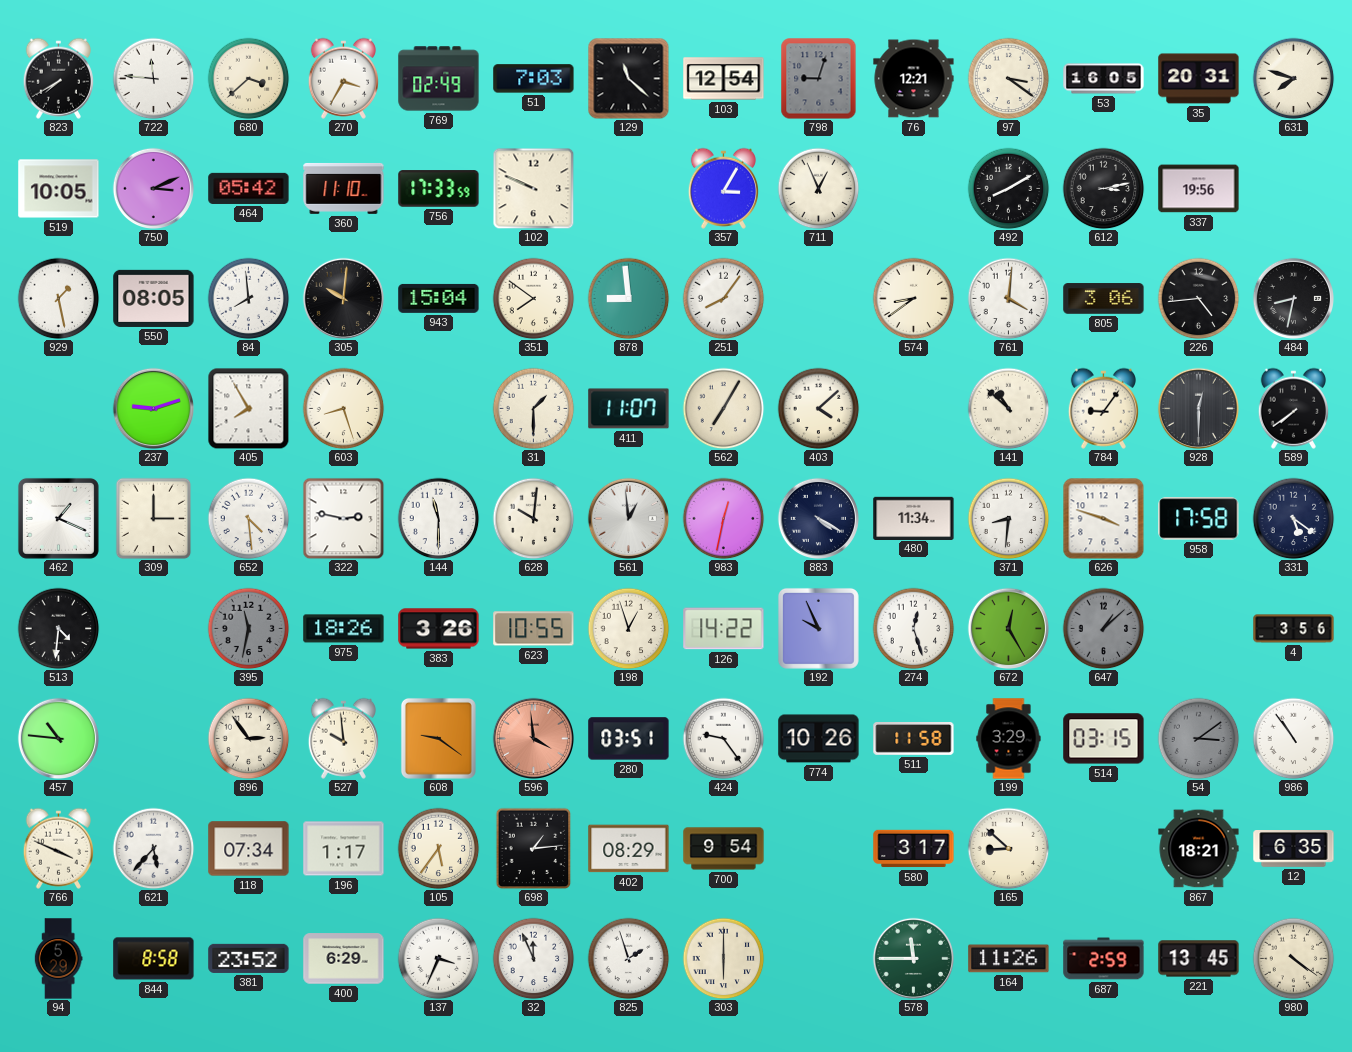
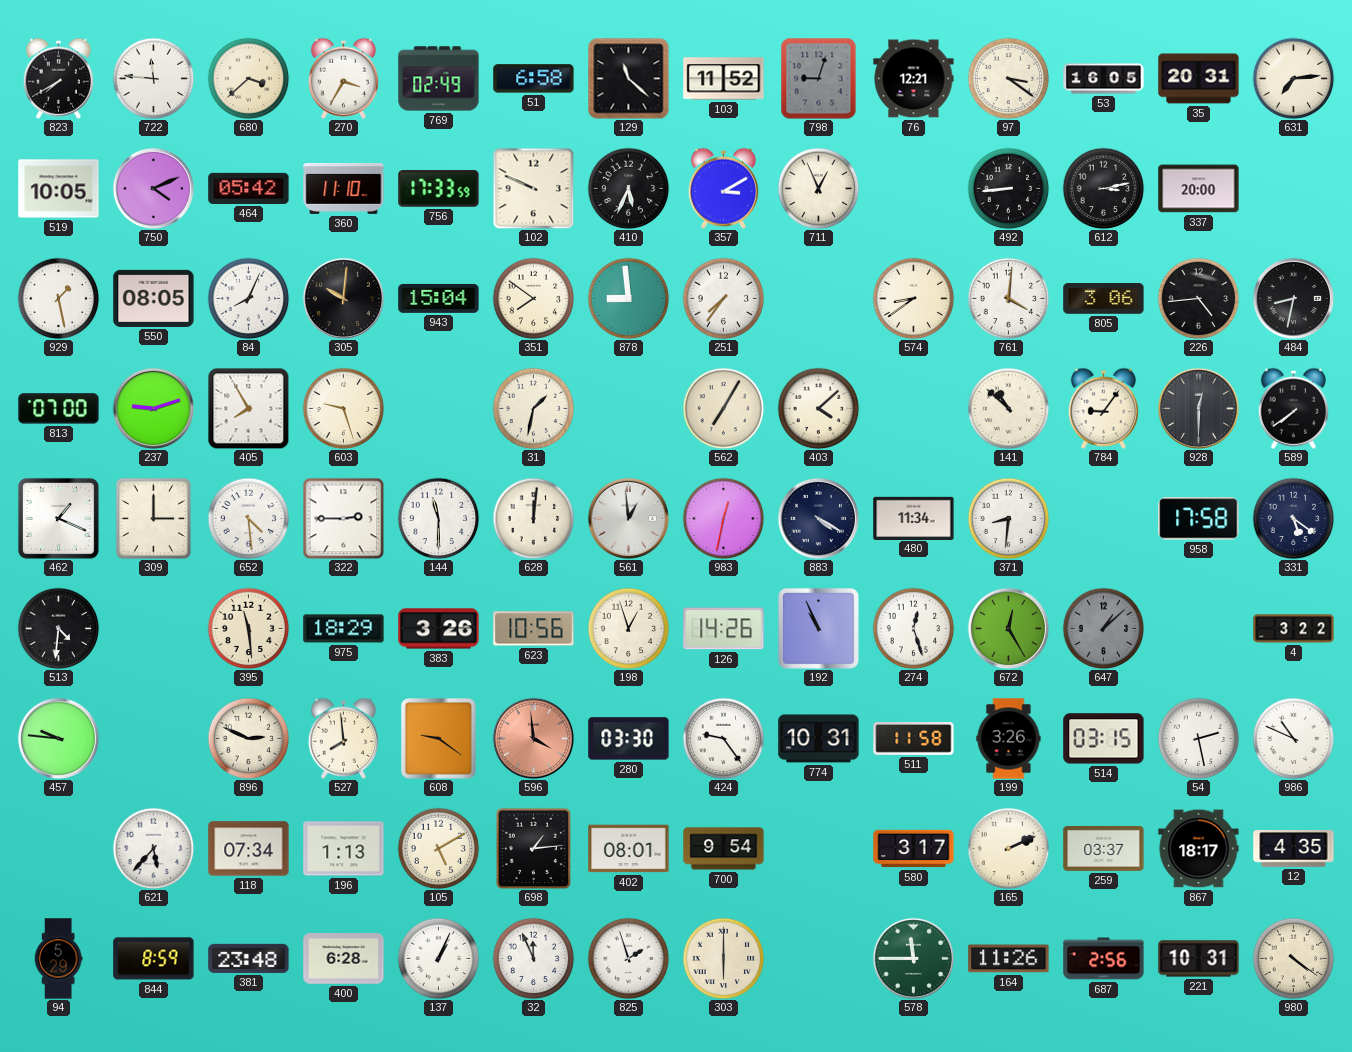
51: 7:03 -> 6:58
103: 12:54 -> 11:52
631: 7:48 -> 7:14
750: 3:11 -> 4:11
410: none -> 5:34
357: 3:05 -> 3:10
492: 8:10 -> 8:44
337: 19:56 -> 20:00
84: 7:59 -> 8:04
251: 8:06 -> 7:36
813: none -> 07:00
603: 8:27 -> 9:27
31: 1:30 -> 1:32
411: 11:07 -> none
322: 2:47 -> 2:45
628: 10:01 -> 12:01
626: 3:48 -> none
395: 11:32 -> 11:29
395 dial: grey -> cream
975: 18:26 -> 18:29
623: 10:55 -> 10:56
126: 14:22 -> 14:26
192: 9:56 -> 10:56
4: 3:56 -> 3:22
457: 10:46 -> 9:46
896: 2:54 -> 2:49
527: 9:59 -> 7:59
280: 03:51 -> 03:30
774: 10:26 -> 10:31
199: 3:29 -> 3:26
54: 3:09 -> 2:28
54 dial: grey -> white
986: 10:54 -> 10:49
766: 3:49 -> none
196: 1:17 -> 1:13
105: 5:36 -> 5:10
402: 08:29 -> 08:01
165: 8:52 -> 2:11
259: none -> 03:37
867: 18:21 -> 18:17
12: 6:35 -> 4:35
844: 8:58 -> 8:59
381: 23:52 -> 23:48
400: 6:29 -> 6:28
137: 3:34 -> 1:04
687: 2:59 -> 2:56
221: 13:45 -> 10:31
